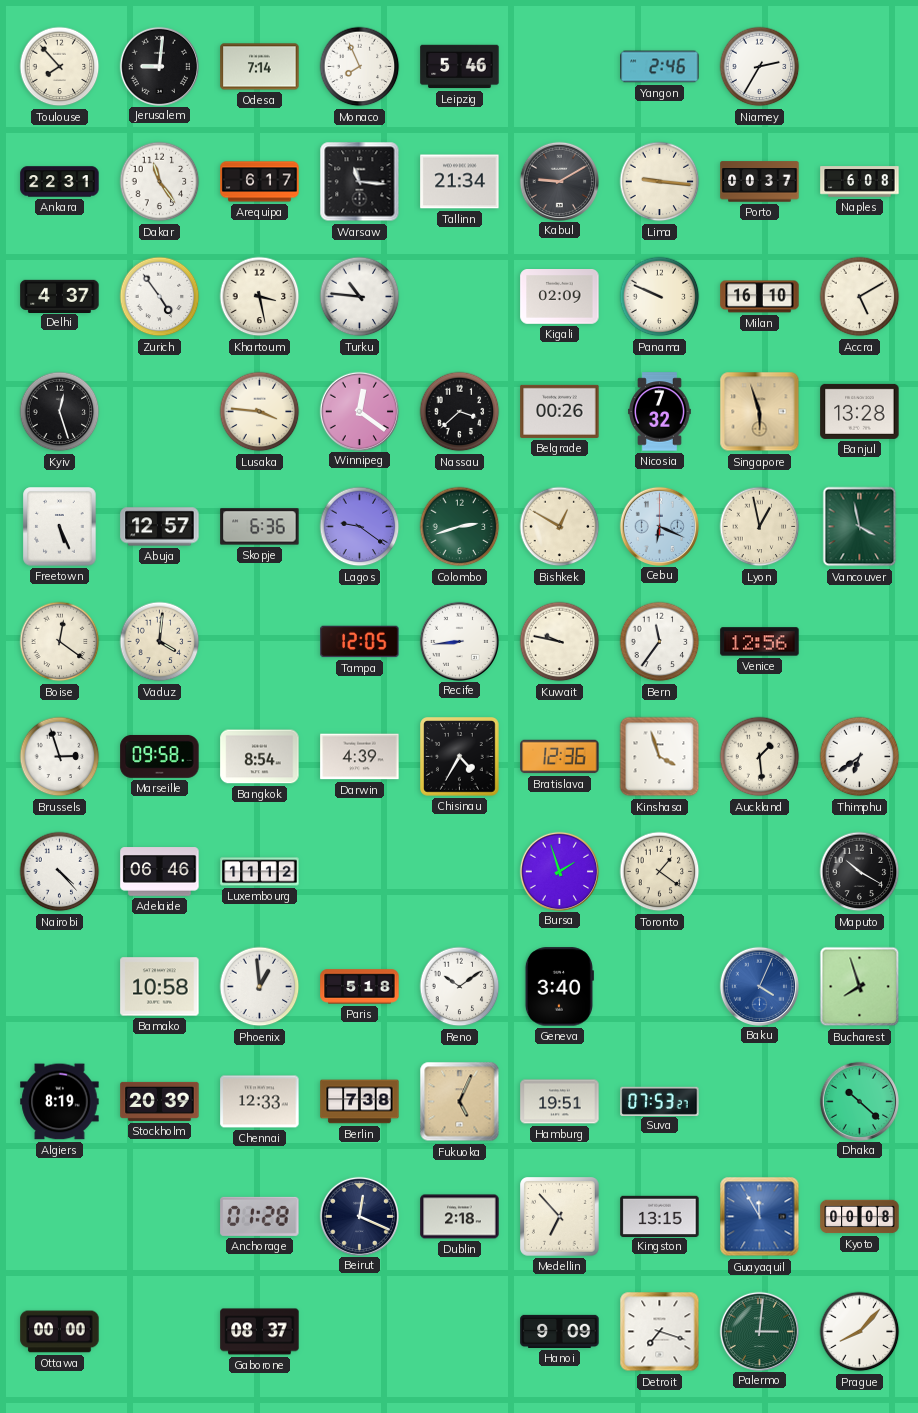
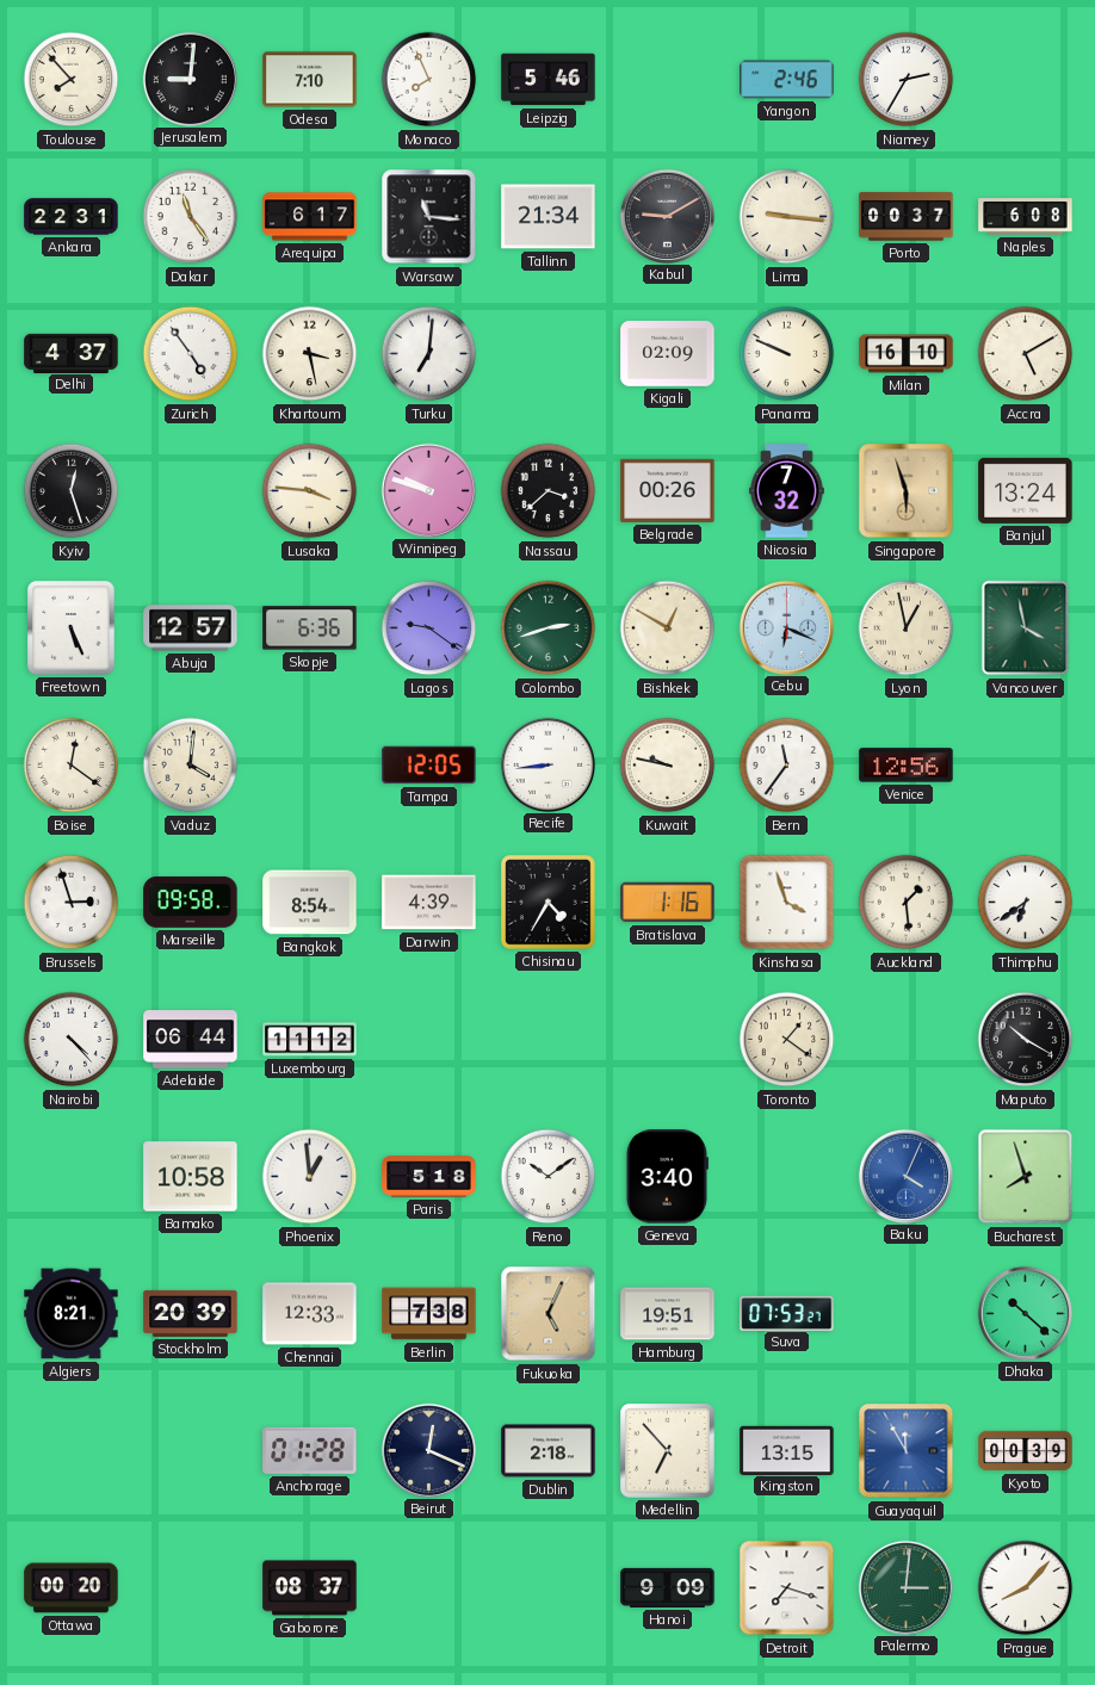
Odesa: 7:14 -> 7:10
Turku: 10:46 -> 7:01
Winnipeg: 12:21 -> 9:48
Banjul: 13:28 -> 13:24
Bratislava: 12:36 -> 1:16
Adelaide: 06:46 -> 06:44
Bursa: 1:57 -> none
Algiers: 8:19 -> 8:21
Kyoto: 00:08 -> 00:39
Ottawa: 00:00 -> 00:20
